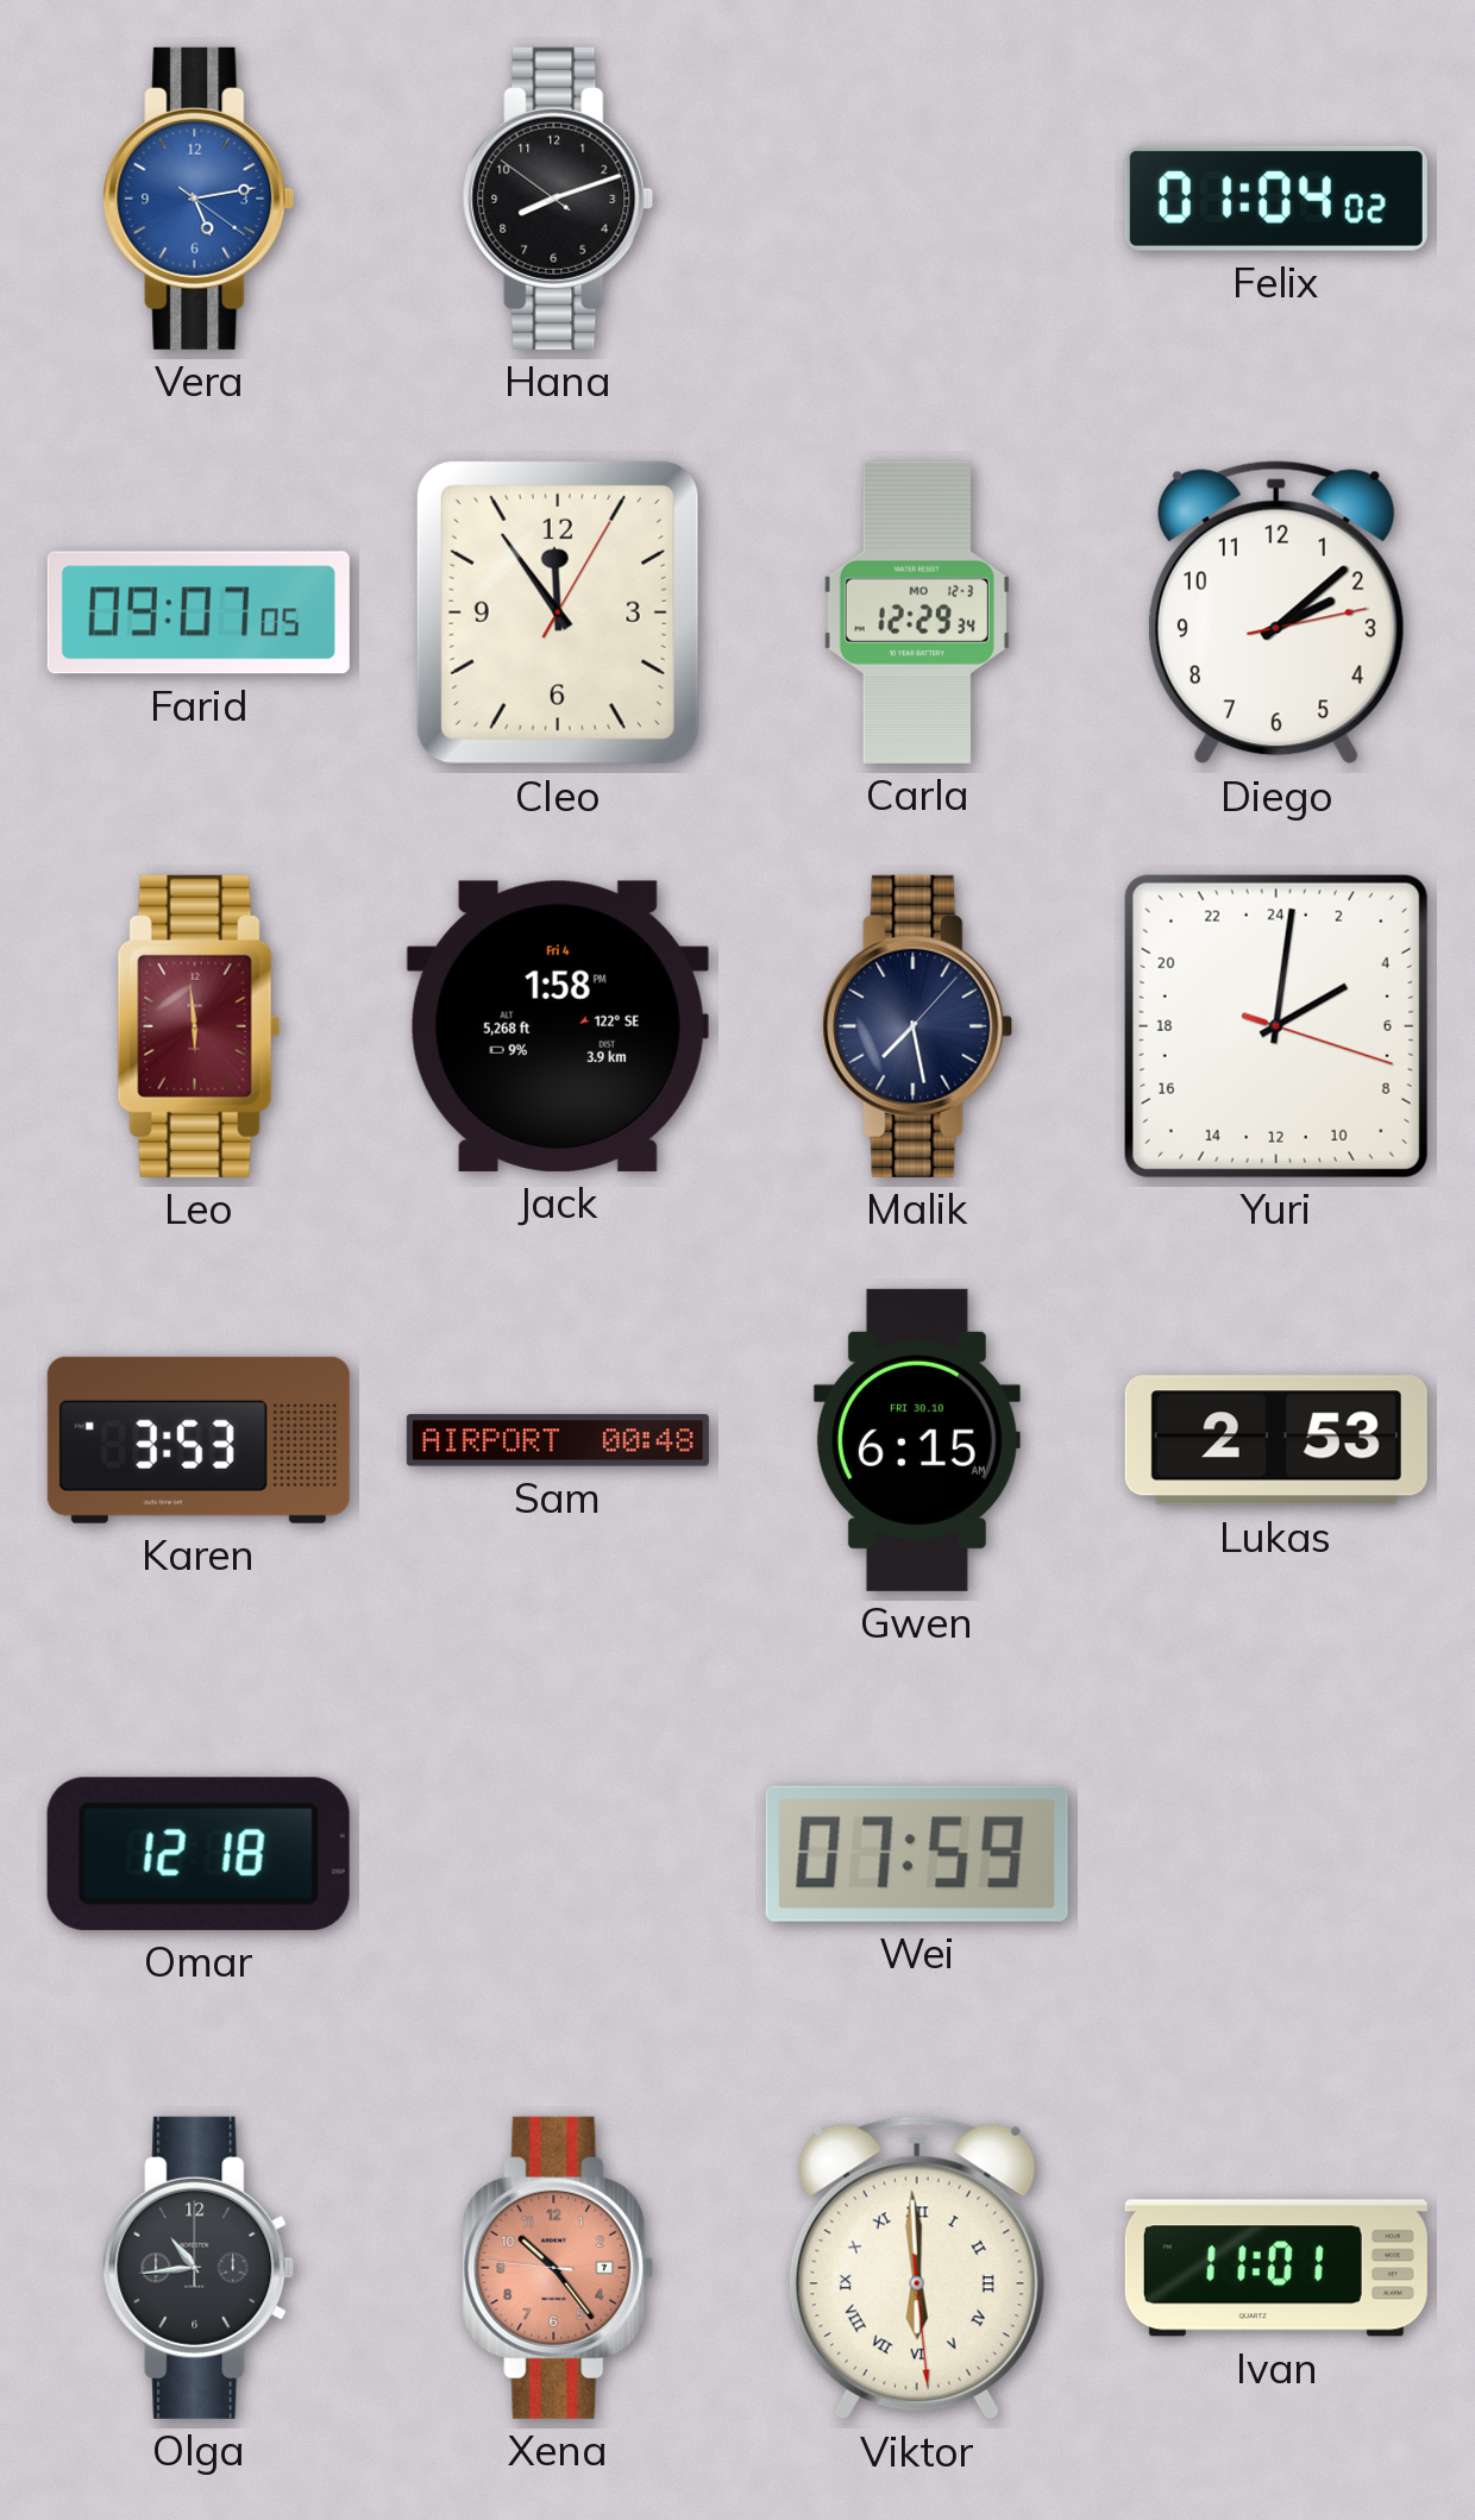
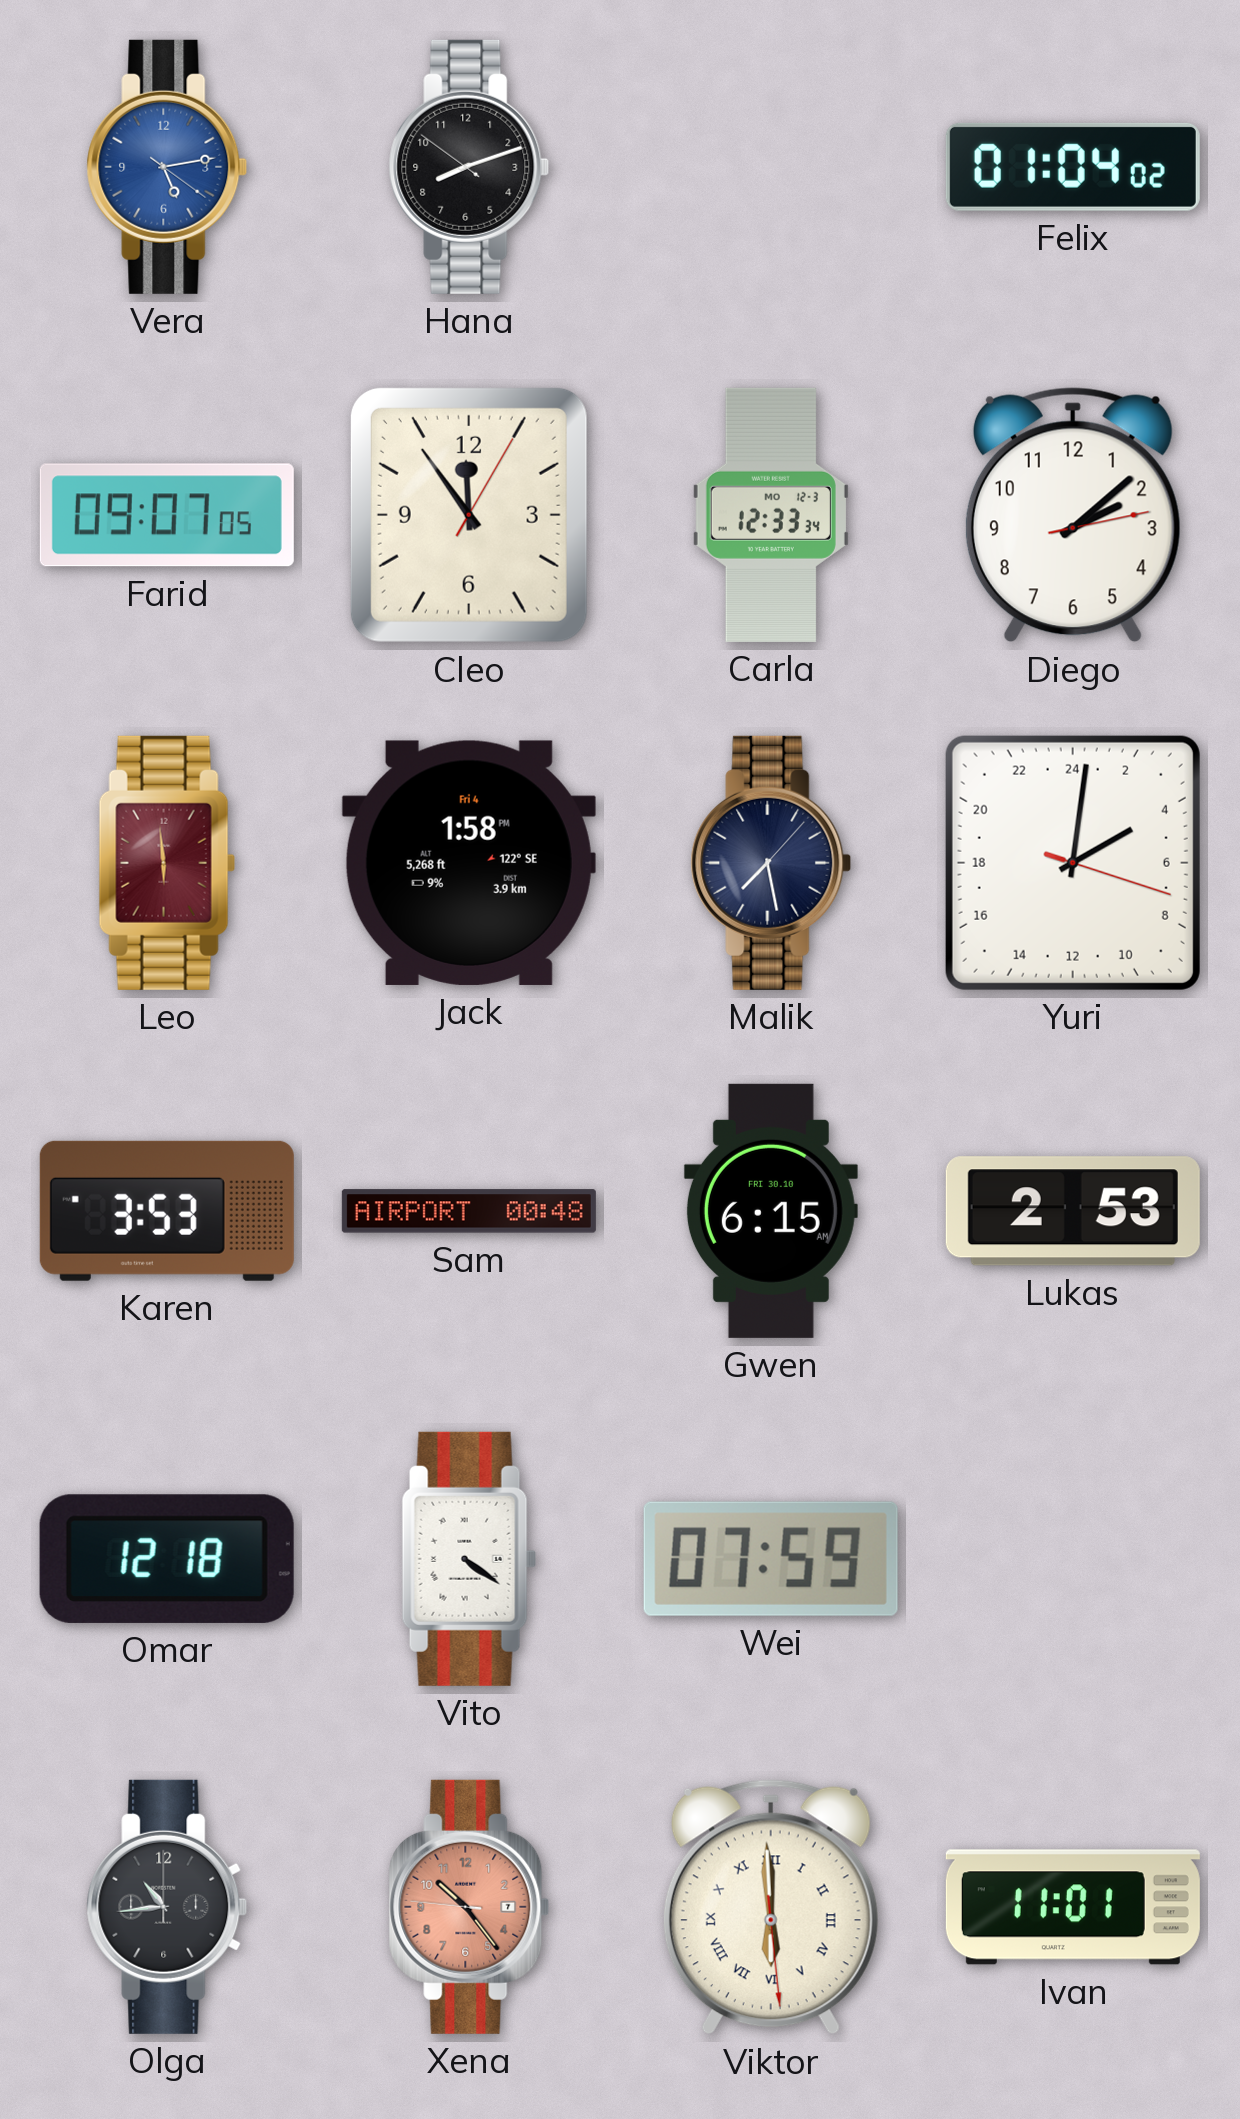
Carla: 12:29 -> 12:33
Vito: none -> 4:21
